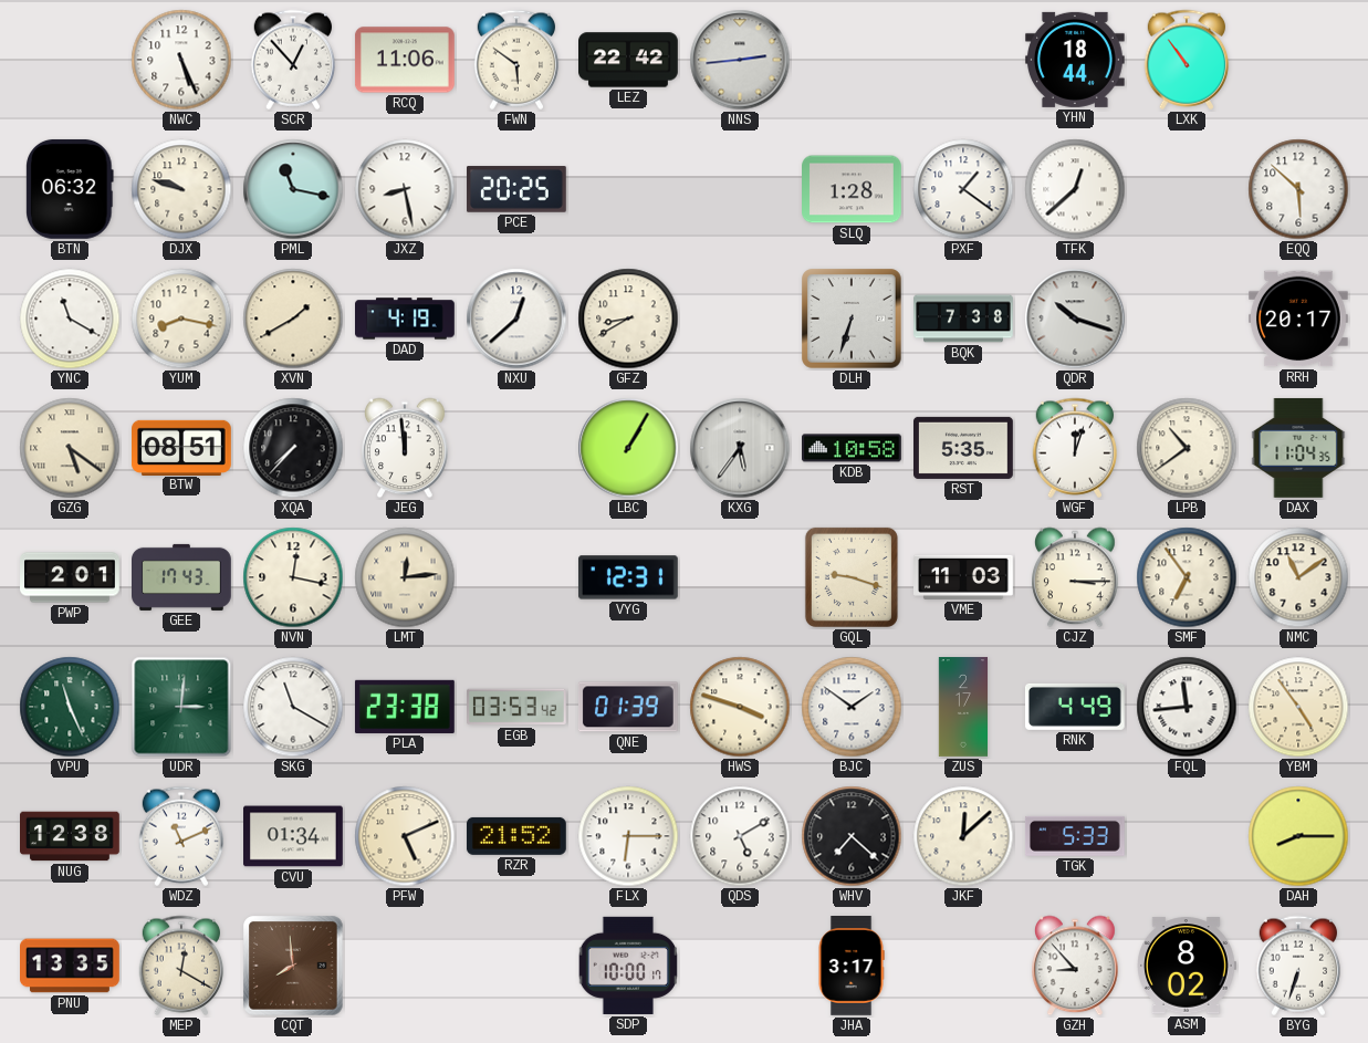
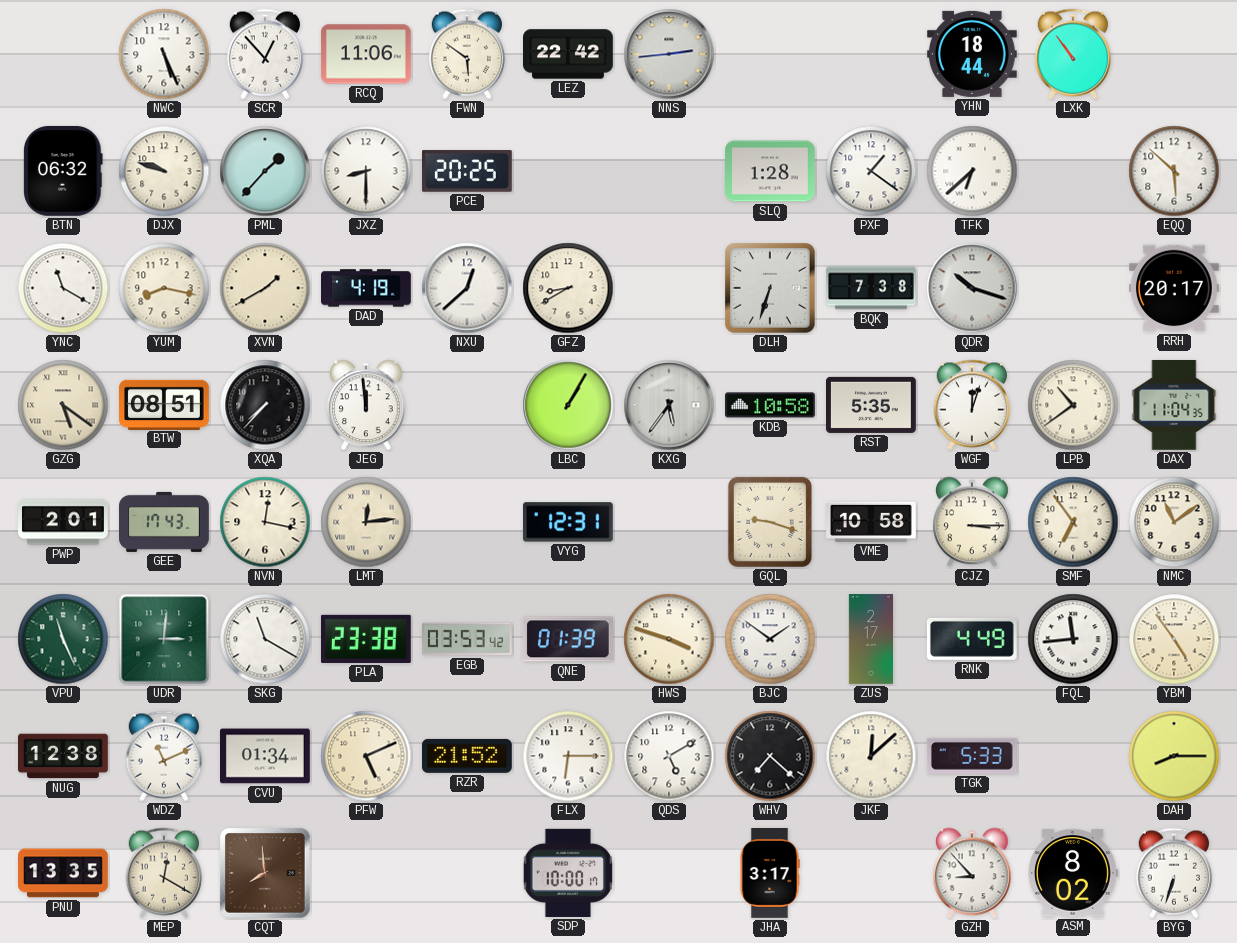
PML: 11:17 -> 1:37
JXZ: 8:28 -> 8:30
TFK: 12:38 -> 6:38
VME: 11:03 -> 10:58
